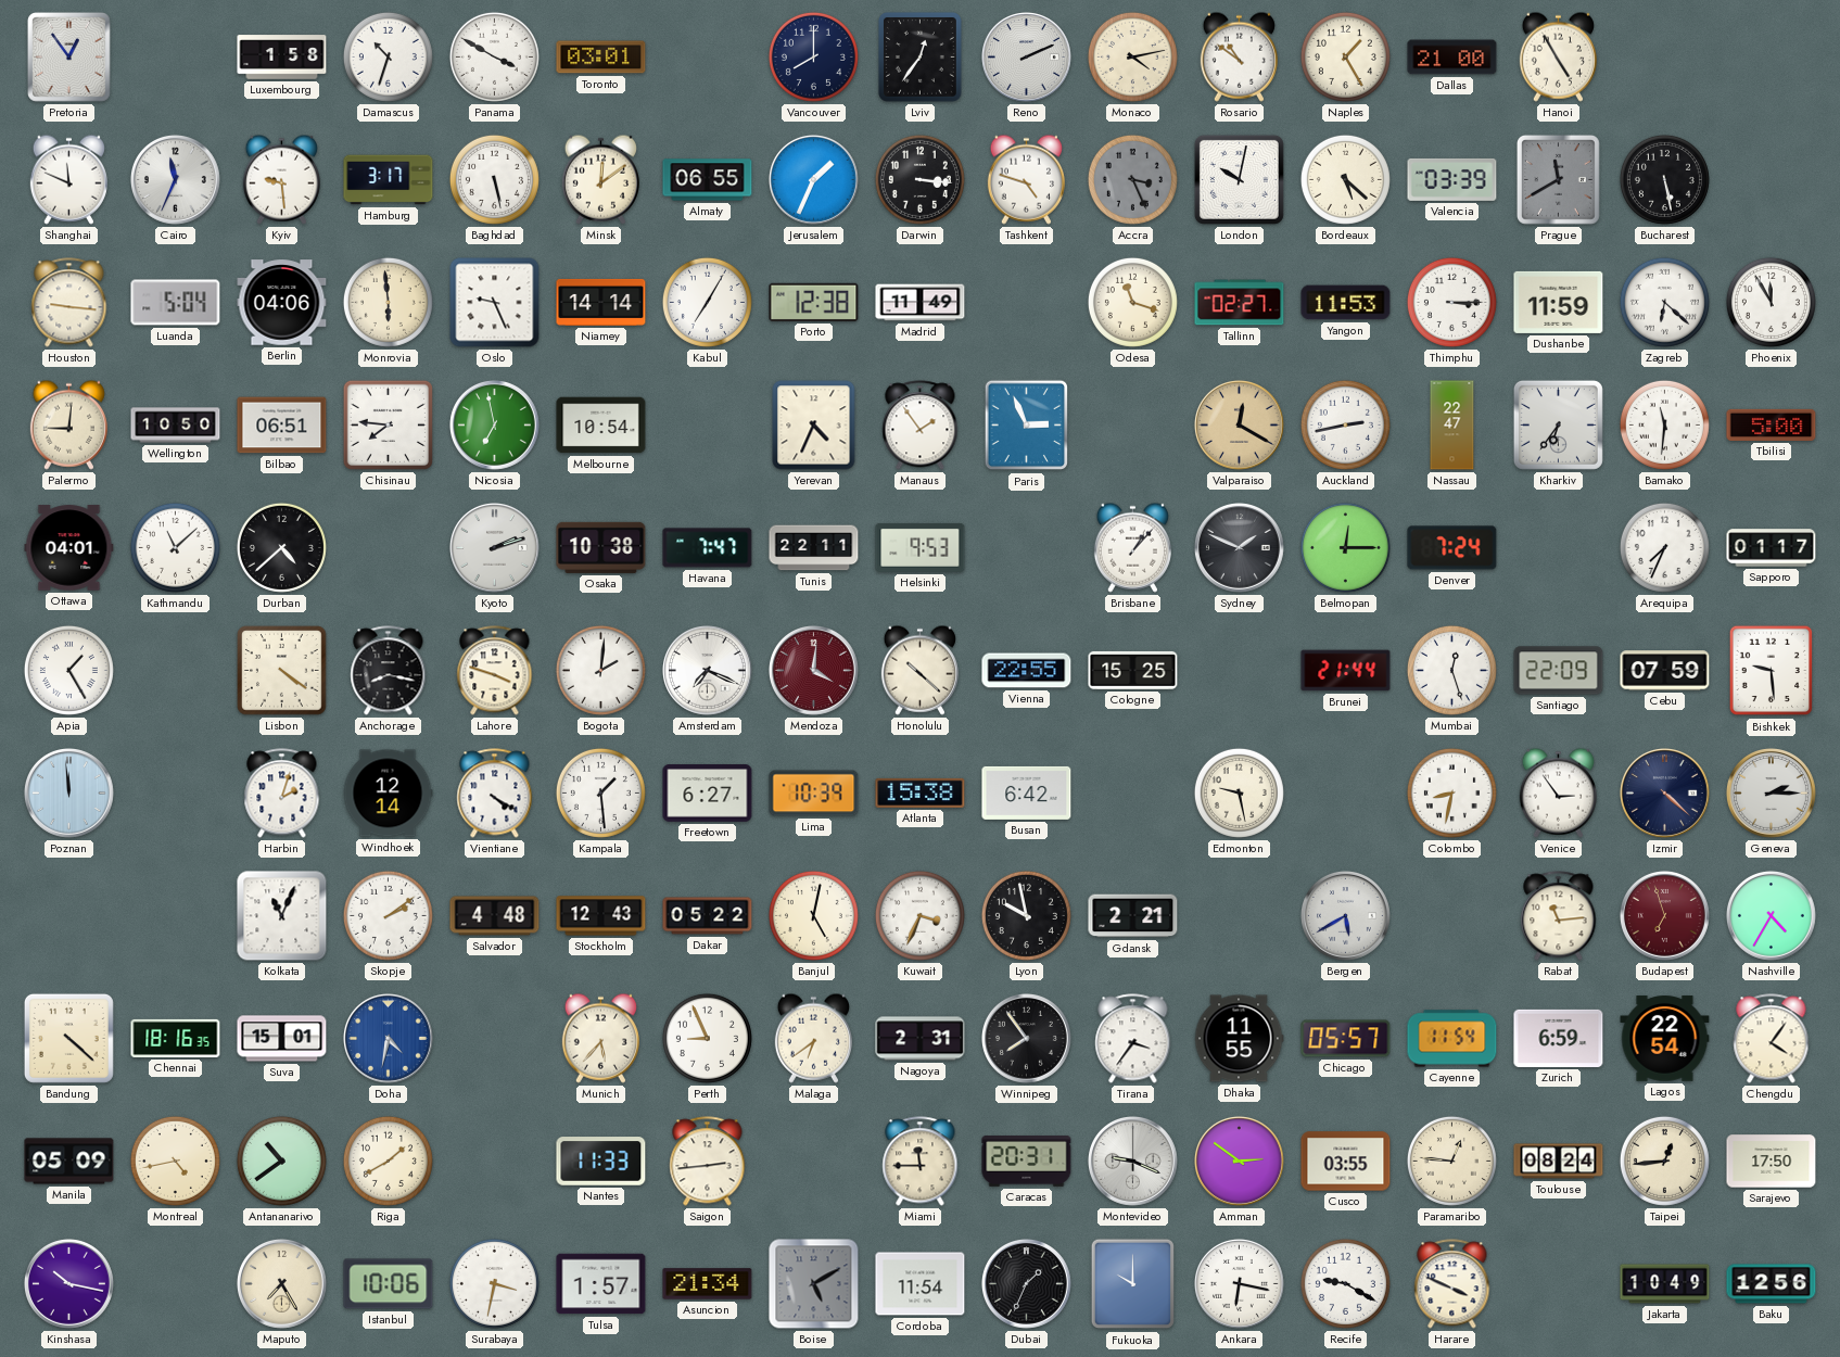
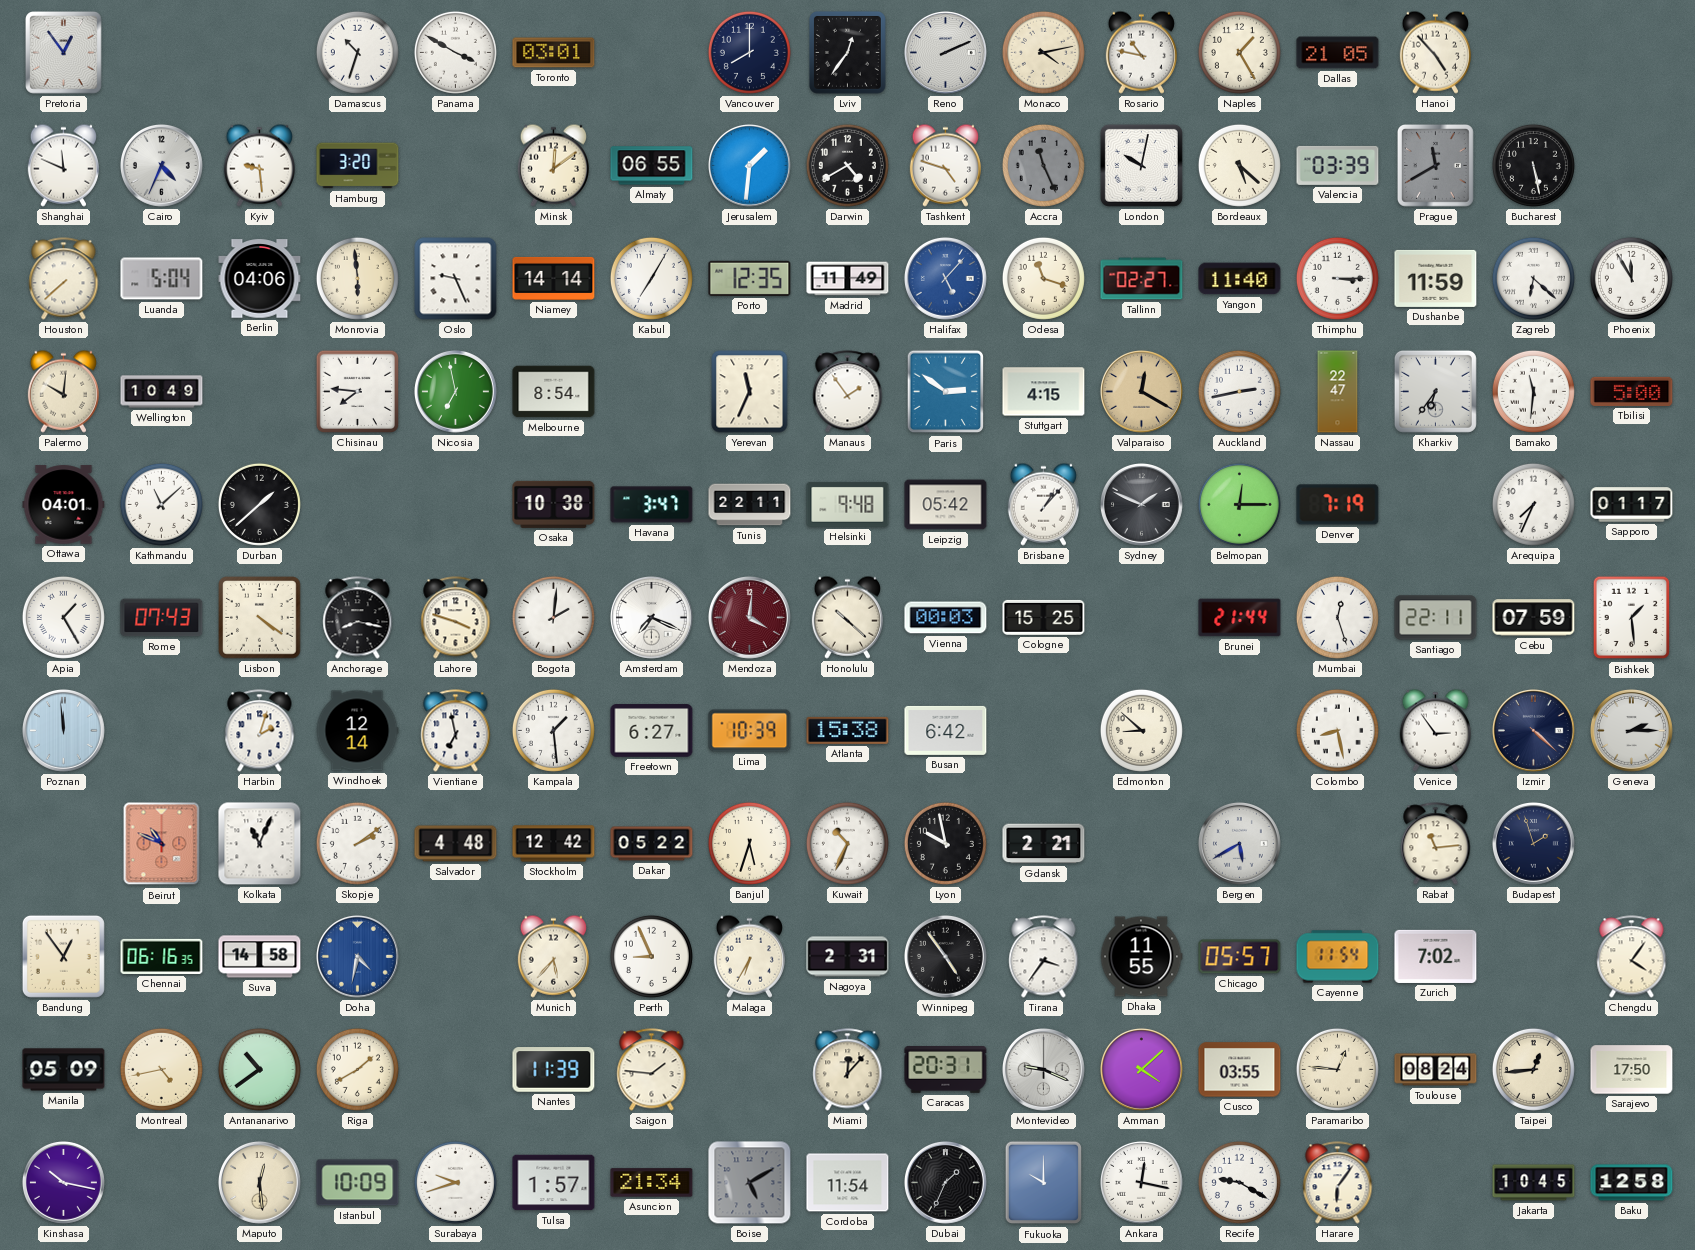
Luxembourg: 1:58 -> none
Rosario: 10:51 -> 10:47
Dallas: 21:00 -> 21:05
Hanoi: 4:55 -> 4:53
Cairo: 11:34 -> 4:34
Hamburg: 3:17 -> 3:20
Baghdad: 5:28 -> none
Jerusalem: 1:34 -> 1:31
Darwin: 3:16 -> 4:40
Accra: 3:26 -> 11:26
Houston: 9:16 -> 7:38
Porto: 12:38 -> 12:35
Halifax: none -> 5:07
Yangon: 11:53 -> 11:40
Palermo: 9:01 -> 10:01
Wellington: 10:50 -> 10:49
Bilbao: 06:51 -> none
Melbourne: 10:54 -> 8:54
Yerevan: 4:34 -> 11:34
Paris: 2:56 -> 2:51
Stuttgart: none -> 4:15
Durban: 4:38 -> 1:38
Kyoto: 2:12 -> none
Havana: 7:47 -> 3:47
Helsinki: 9:53 -> 9:48
Leipzig: none -> 05:42
Denver: 7:24 -> 7:19
Rome: none -> 07:43
Vienna: 22:55 -> 00:03
Santiago: 22:09 -> 22:11
Bishkek: 9:29 -> 1:29
Vientiane: 4:20 -> 6:58
Edmonton: 9:28 -> 8:52
Colombo: 8:32 -> 8:28
Beirut: none -> 10:49
Stockholm: 12:43 -> 12:42
Banjul: 5:02 -> 5:33
Kuwait: 3:34 -> 10:34
Budapest: 6:57 -> 1:57
Budapest dial: burgundy -> navy
Nashville: 4:35 -> none
Bandung: 4:22 -> 12:54
Chennai: 18:16 -> 06:16
Suva: 15:01 -> 14:58
Malaga: 6:39 -> 6:35
Winnipeg: 7:54 -> 4:54
Zurich: 6:59 -> 7:02
Lagos: 22:54 -> none
Nantes: 11:33 -> 11:39
Saigon: 2:44 -> 1:46
Miami: 11:45 -> 12:07
Amman: 2:51 -> 4:08
Maputo: 7:25 -> 12:29
Istanbul: 10:06 -> 10:09
Surabaya: 3:32 -> 9:42
Ankara: 6:17 -> 12:17
Harare: 3:49 -> 6:06
Jakarta: 10:49 -> 10:45
Baku: 12:56 -> 12:58
